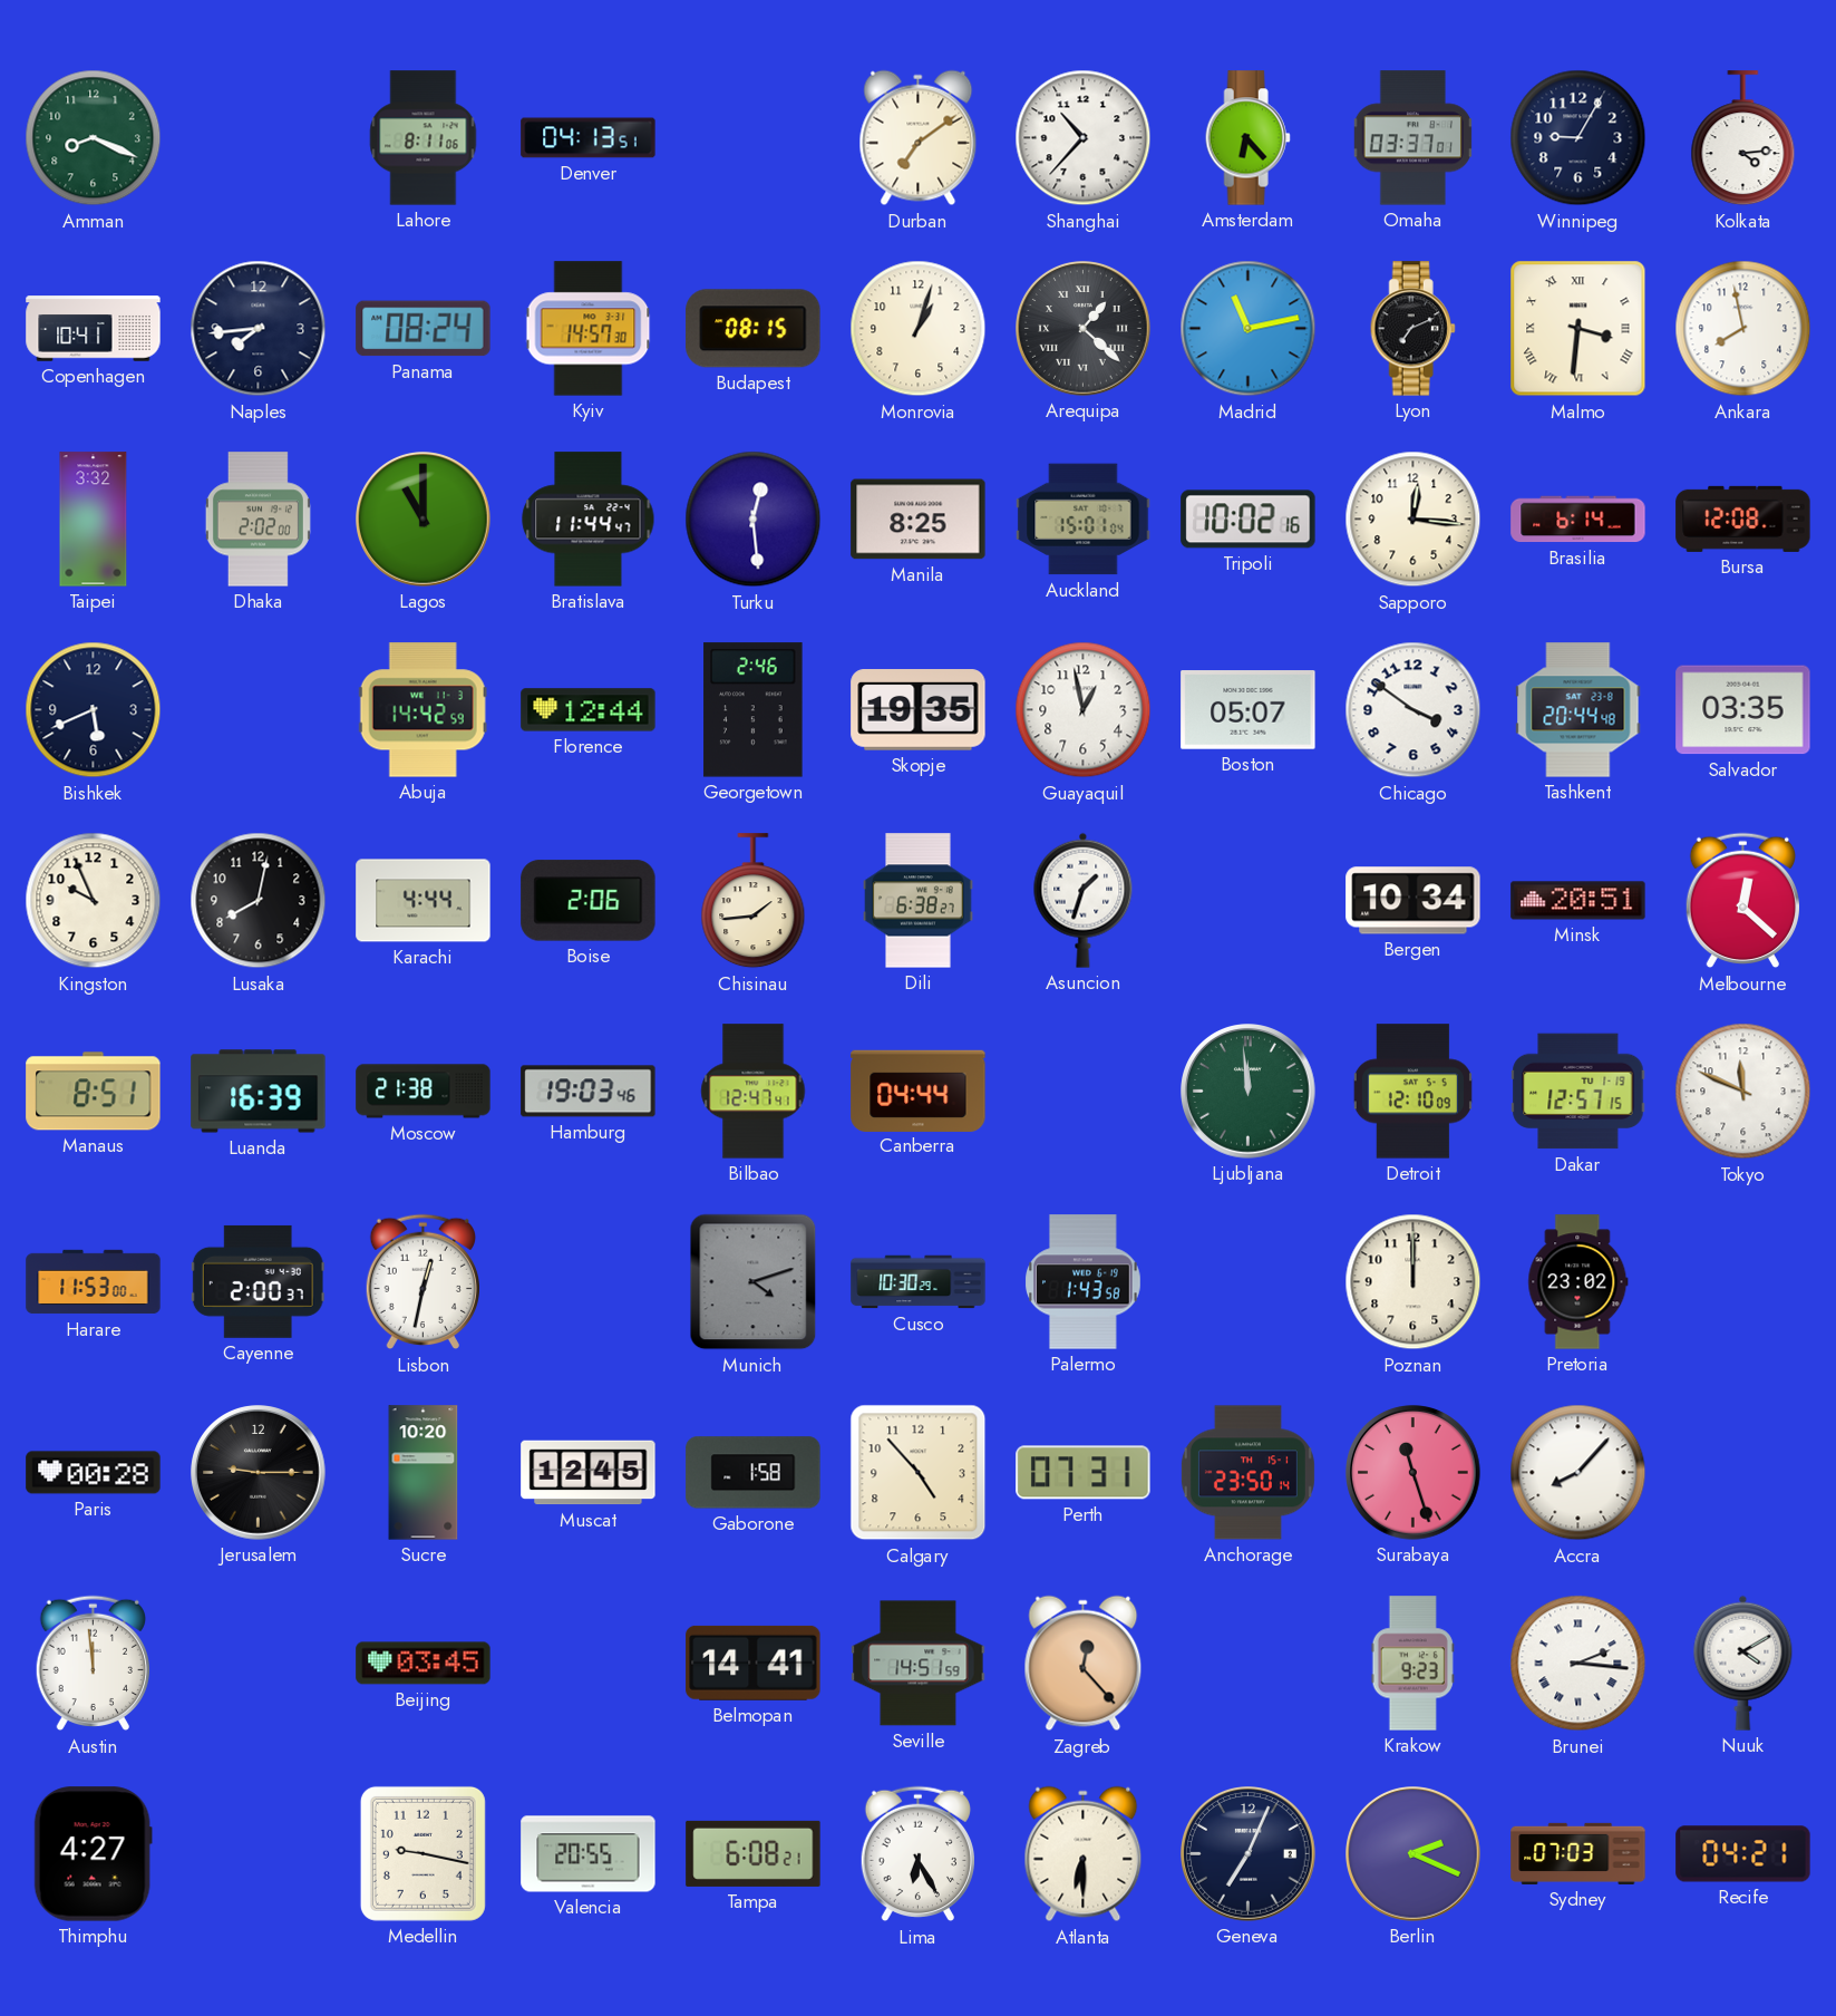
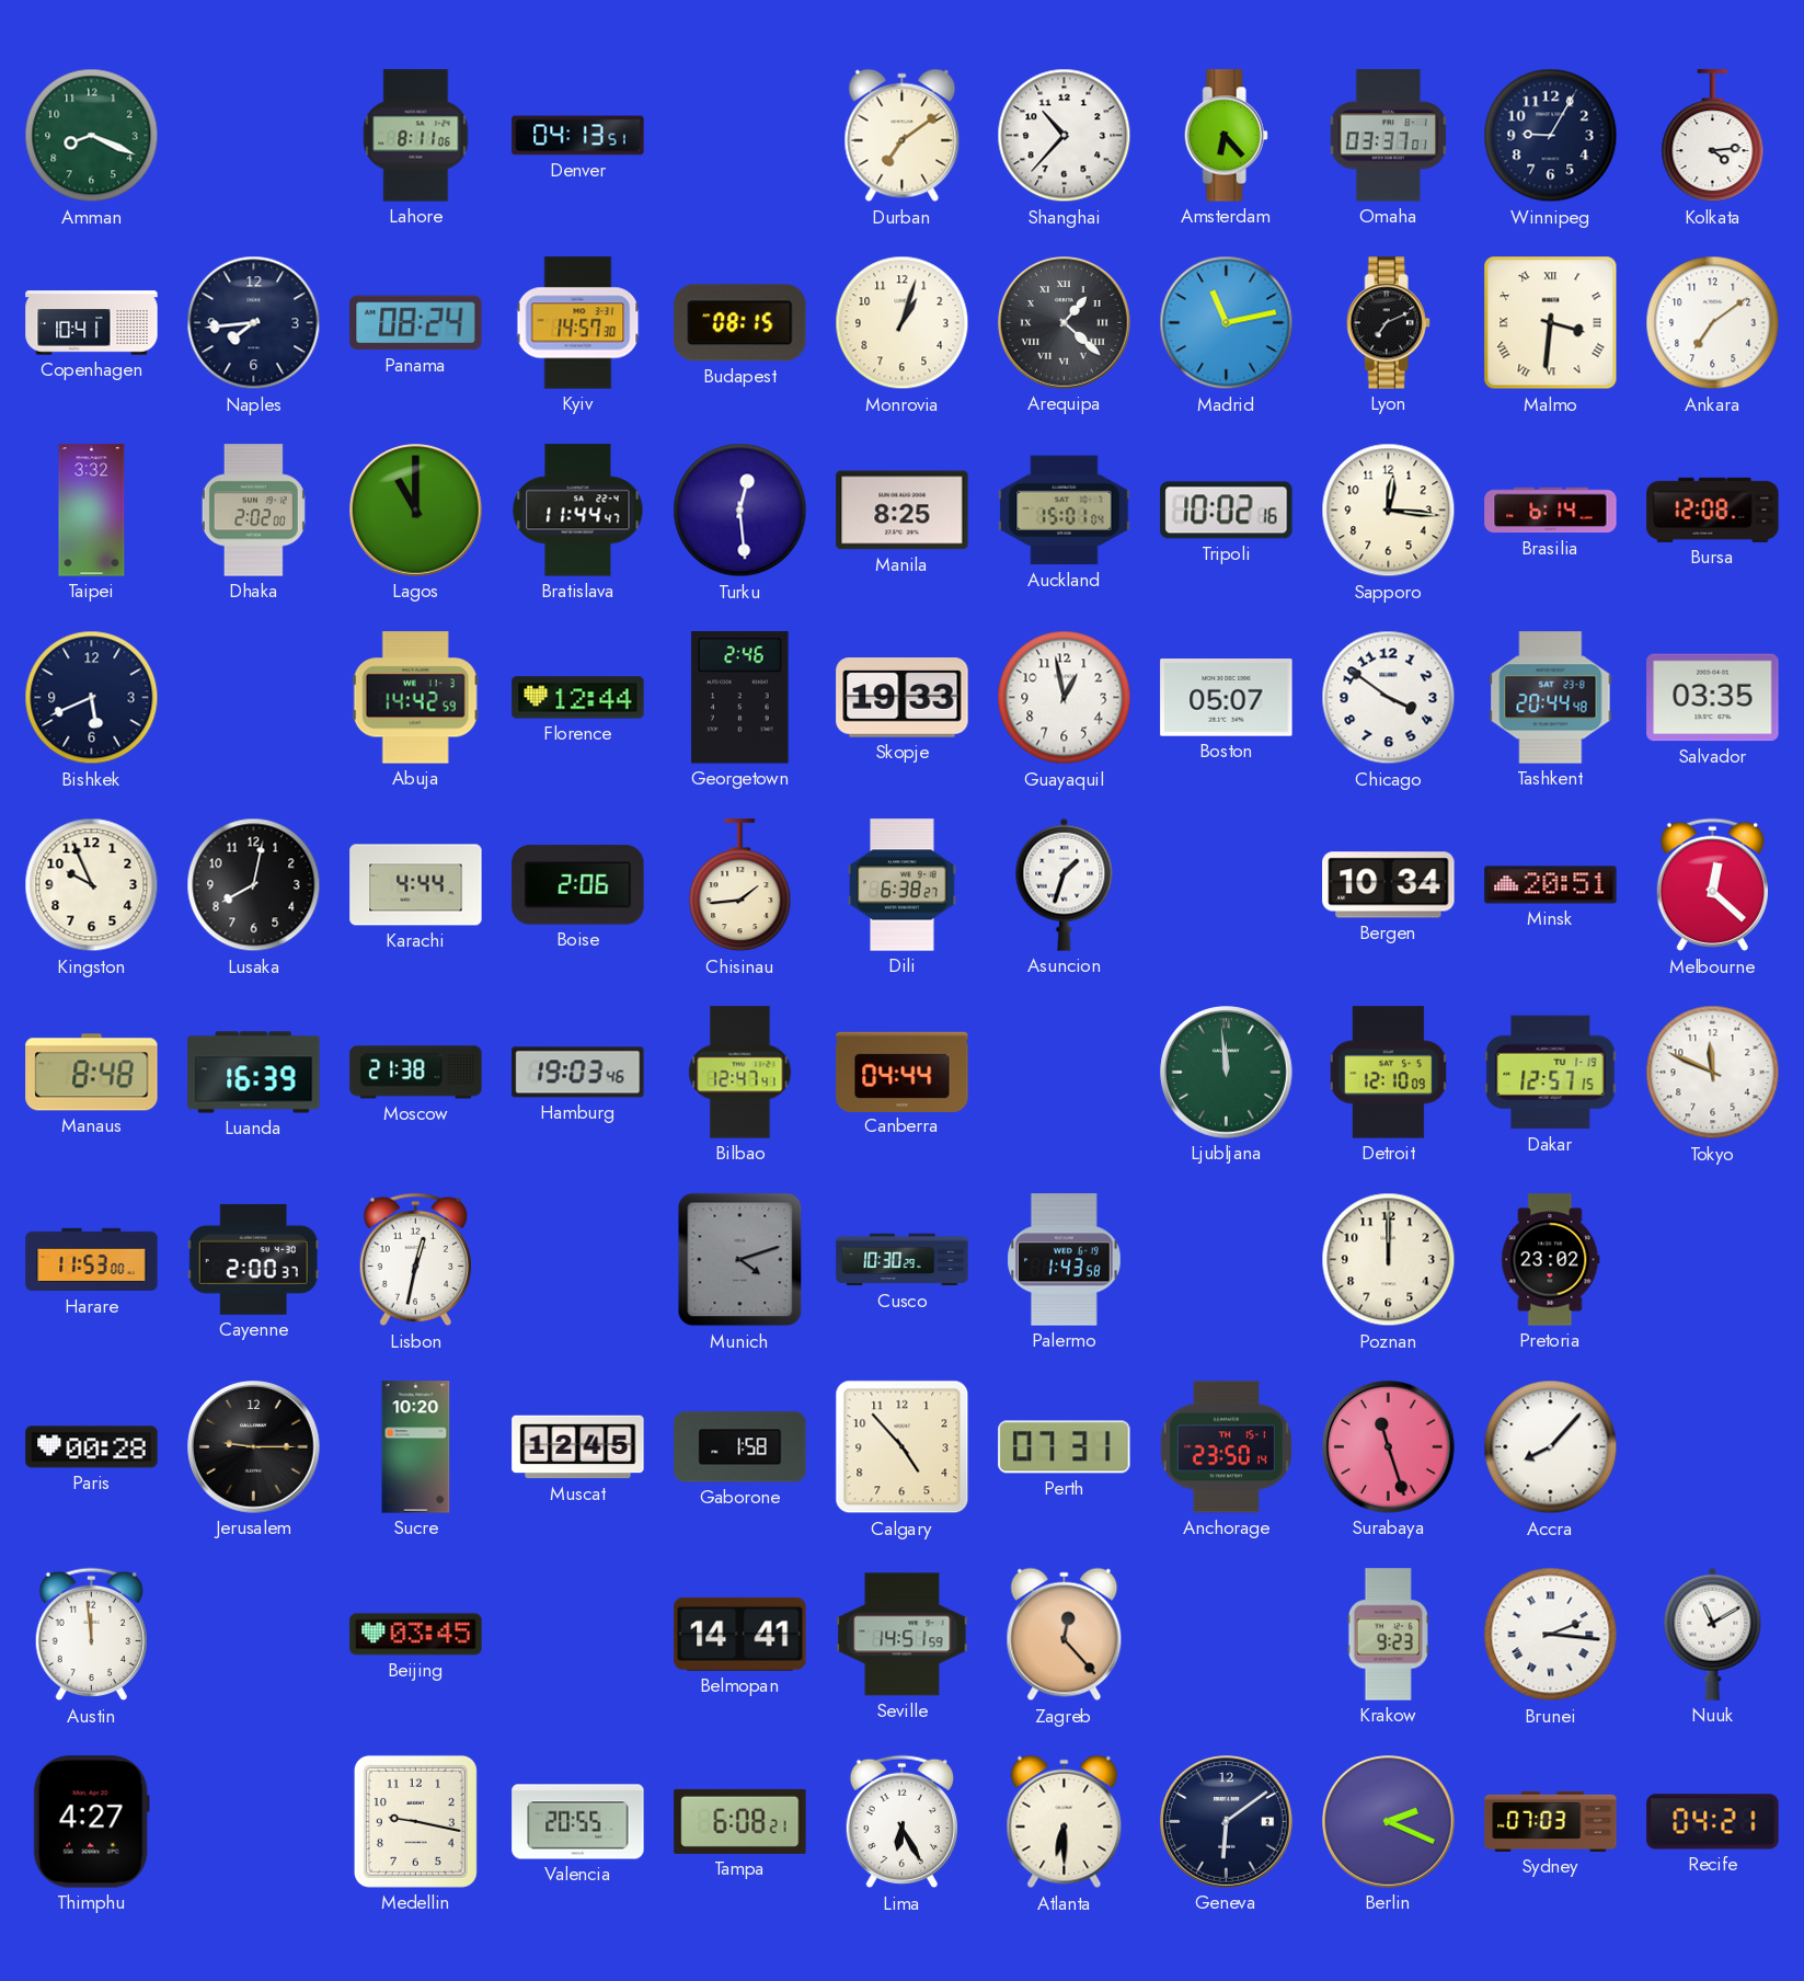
Ankara: 7:58 -> 7:09
Skopje: 19:35 -> 19:33
Manaus: 8:51 -> 8:48
Nuuk: 4:10 -> 11:10
Geneva: 7:04 -> 6:09
